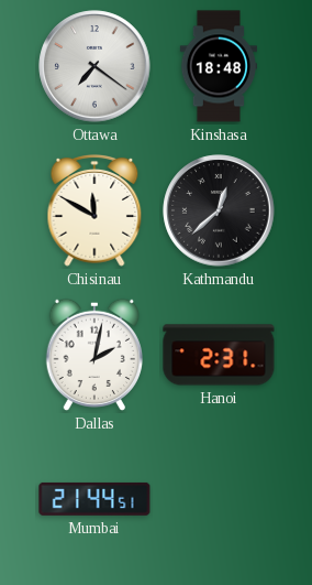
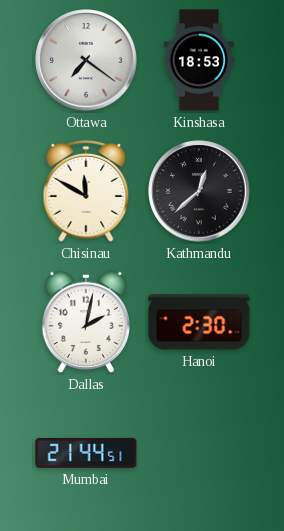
Kinshasa: 18:48 -> 18:53
Hanoi: 2:31 -> 2:30
